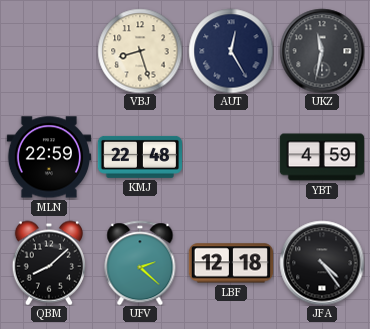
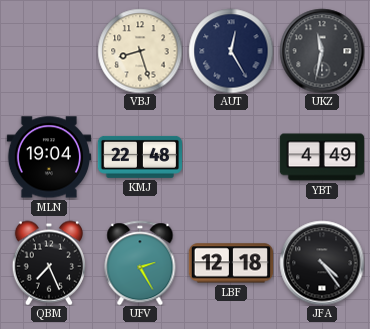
MLN: 22:59 -> 19:04
YBT: 4:59 -> 4:49
QBM: 8:08 -> 7:26
UFV: 2:22 -> 2:25
